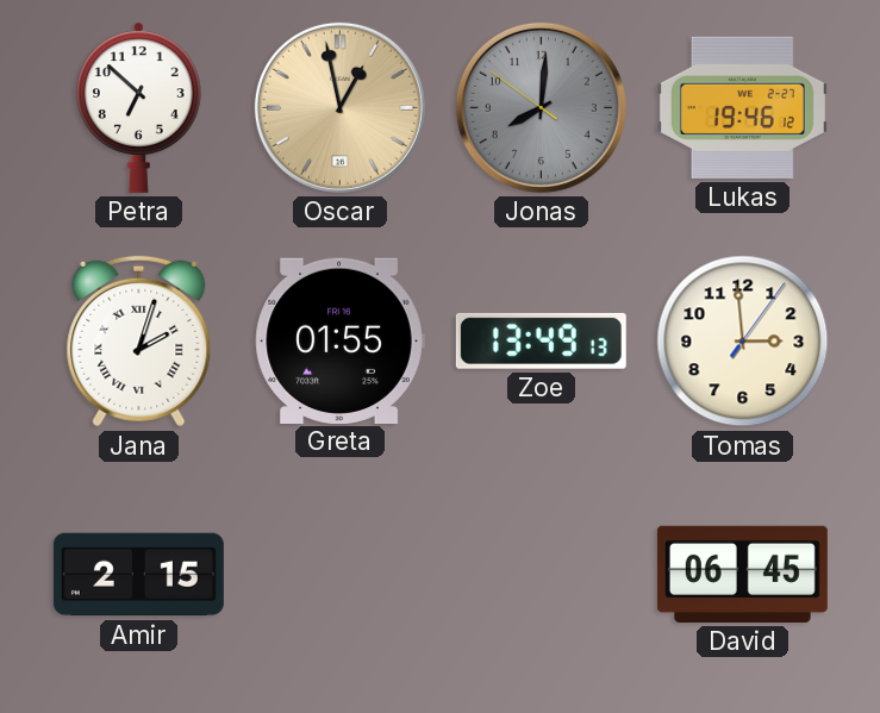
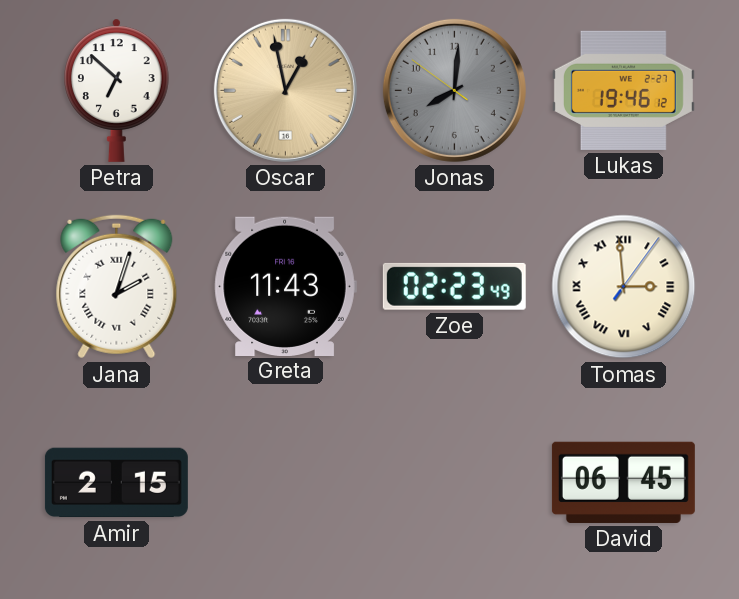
Greta: 01:55 -> 11:43
Zoe: 13:49 -> 02:23
Tomas numerals: Arabic -> Roman
